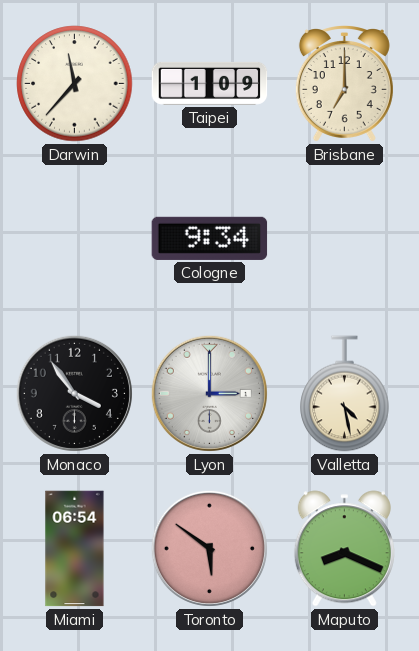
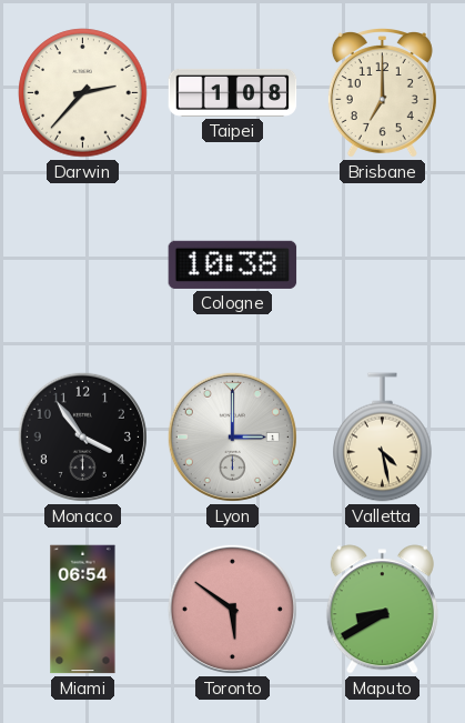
Darwin: 11:37 -> 2:37
Taipei: 1:09 -> 1:08
Cologne: 9:34 -> 10:38
Maputo: 8:19 -> 8:40
